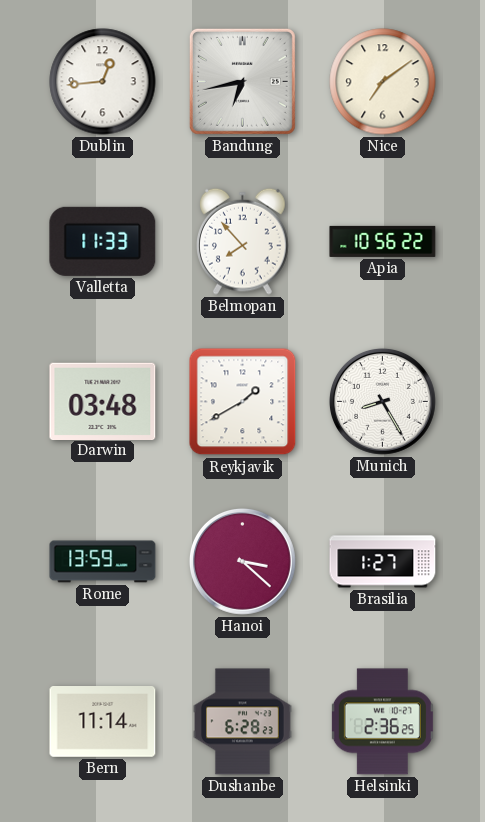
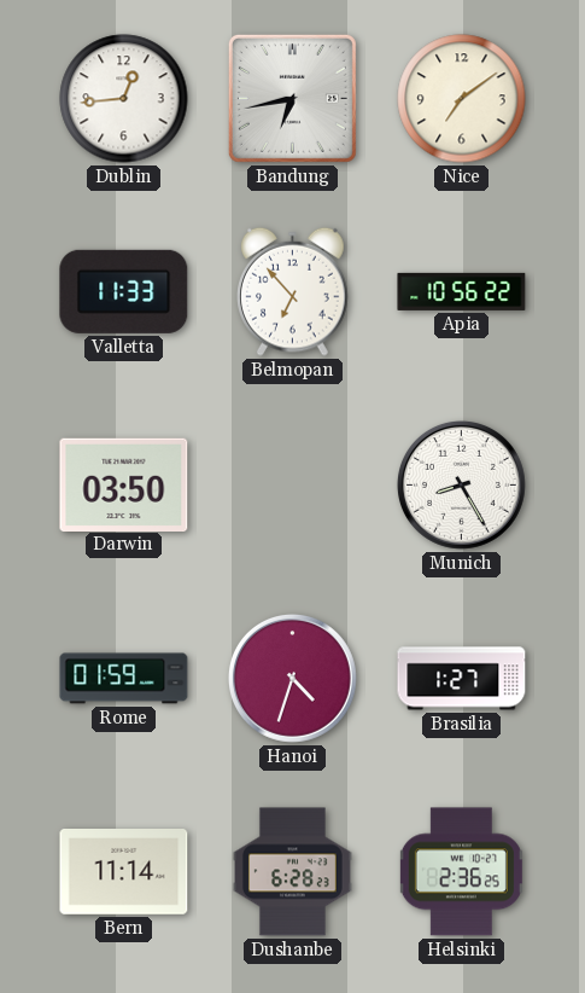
Belmopan: 7:53 -> 6:53
Darwin: 03:48 -> 03:50
Reykjavik: 1:40 -> none
Rome: 13:59 -> 01:59
Hanoi: 3:22 -> 4:33
